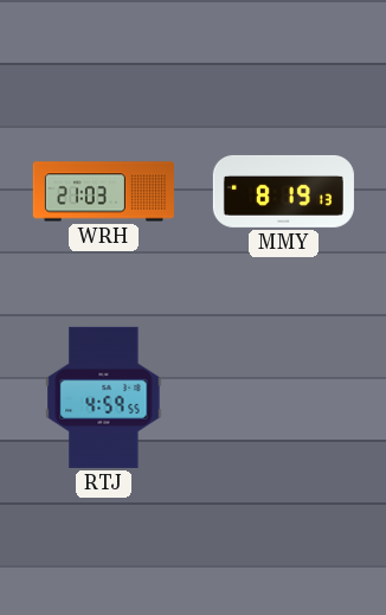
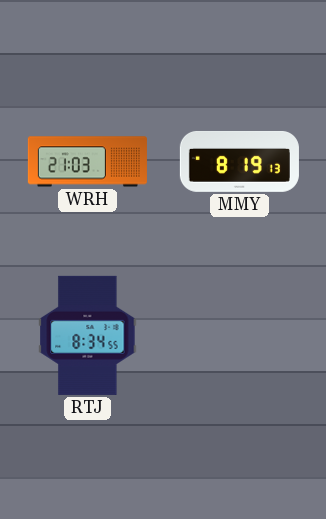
RTJ: 4:59 -> 8:34
